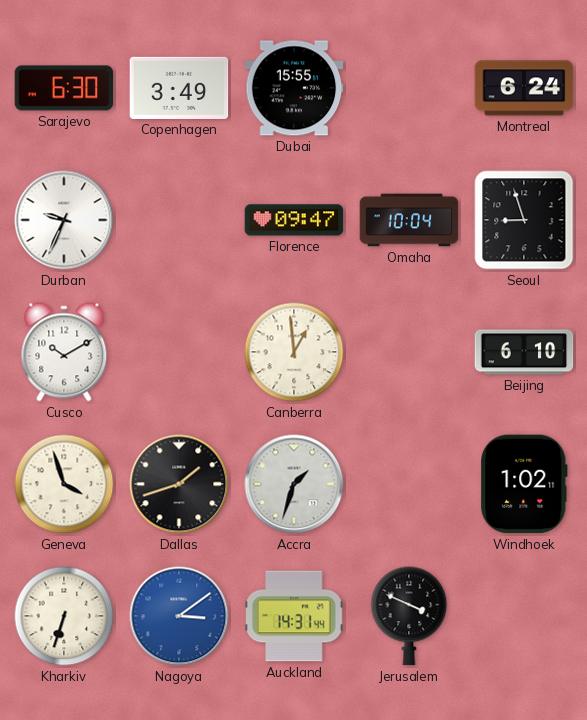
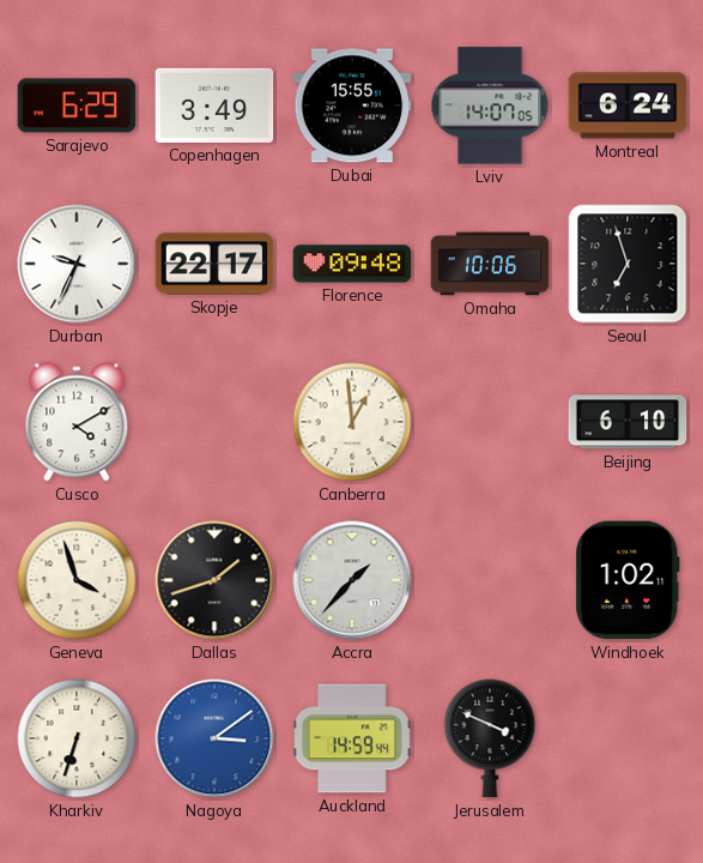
Sarajevo: 6:30 -> 6:29
Lviv: none -> 14:07
Skopje: none -> 22:17
Florence: 09:47 -> 09:48
Omaha: 10:04 -> 10:06
Seoul: 8:57 -> 6:57
Cusco: 10:10 -> 4:10
Accra: 1:33 -> 1:37
Auckland: 14:31 -> 14:59
